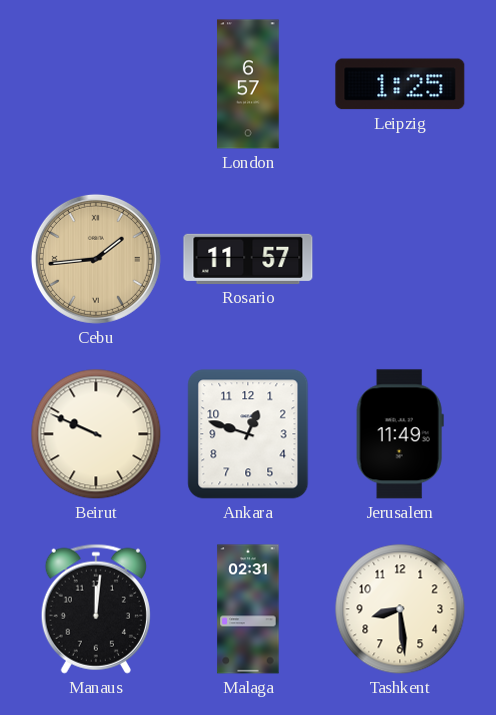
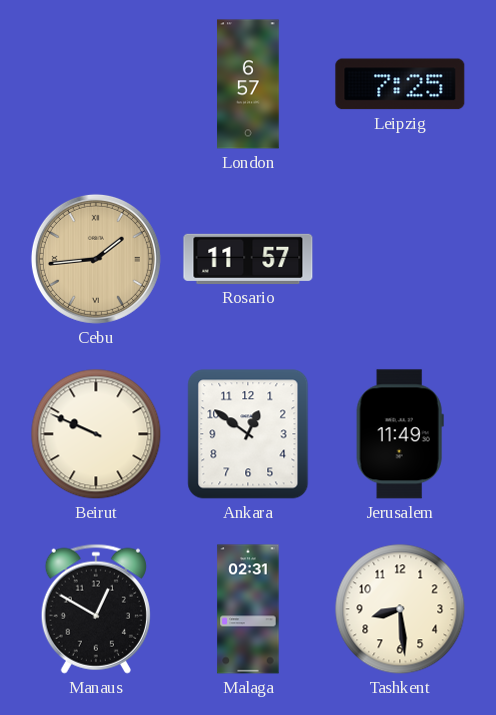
Leipzig: 1:25 -> 7:25
Ankara: 12:48 -> 12:51
Manaus: 12:01 -> 12:50
